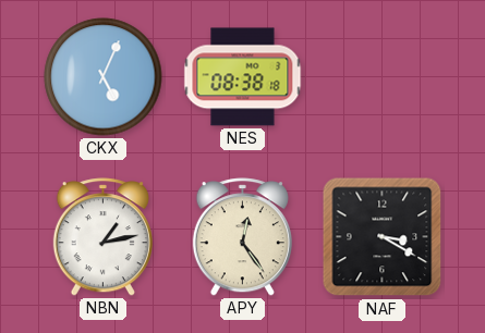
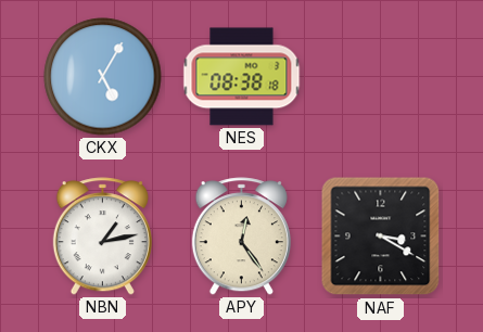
CKX: 5:04 -> 5:05
